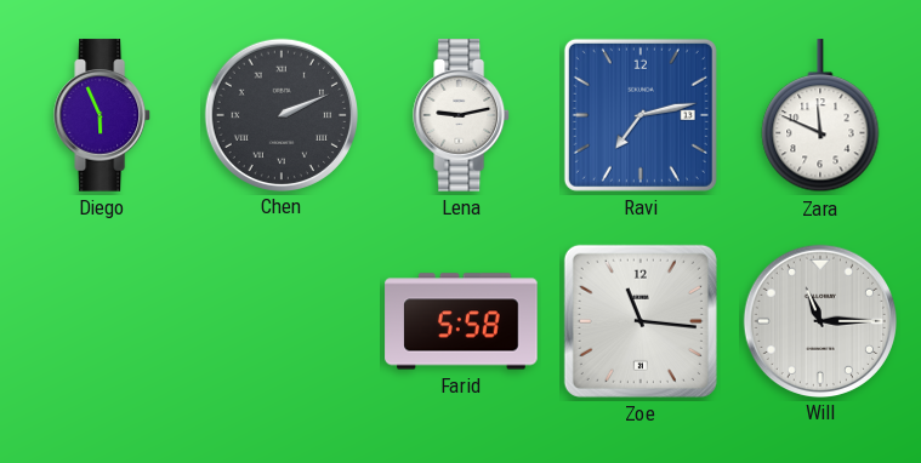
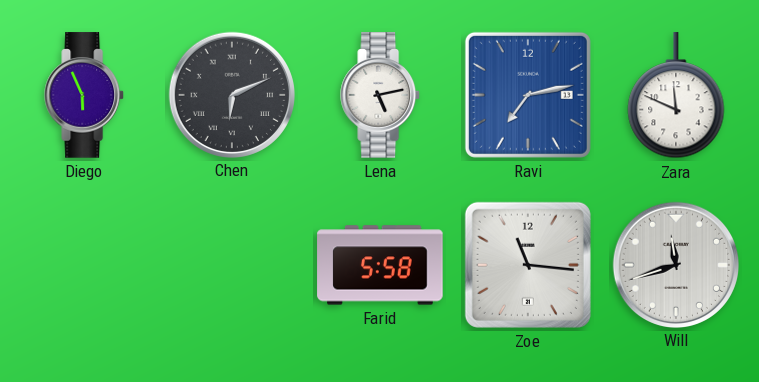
Chen: 2:11 -> 6:11
Lena: 9:13 -> 5:13
Will: 11:15 -> 11:42
